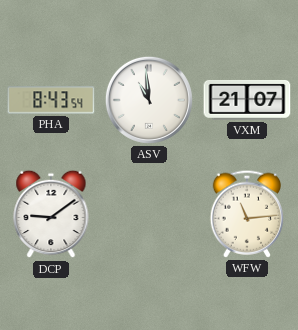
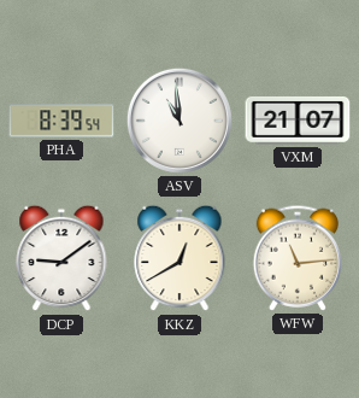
PHA: 8:43 -> 8:39
KKZ: none -> 12:40
